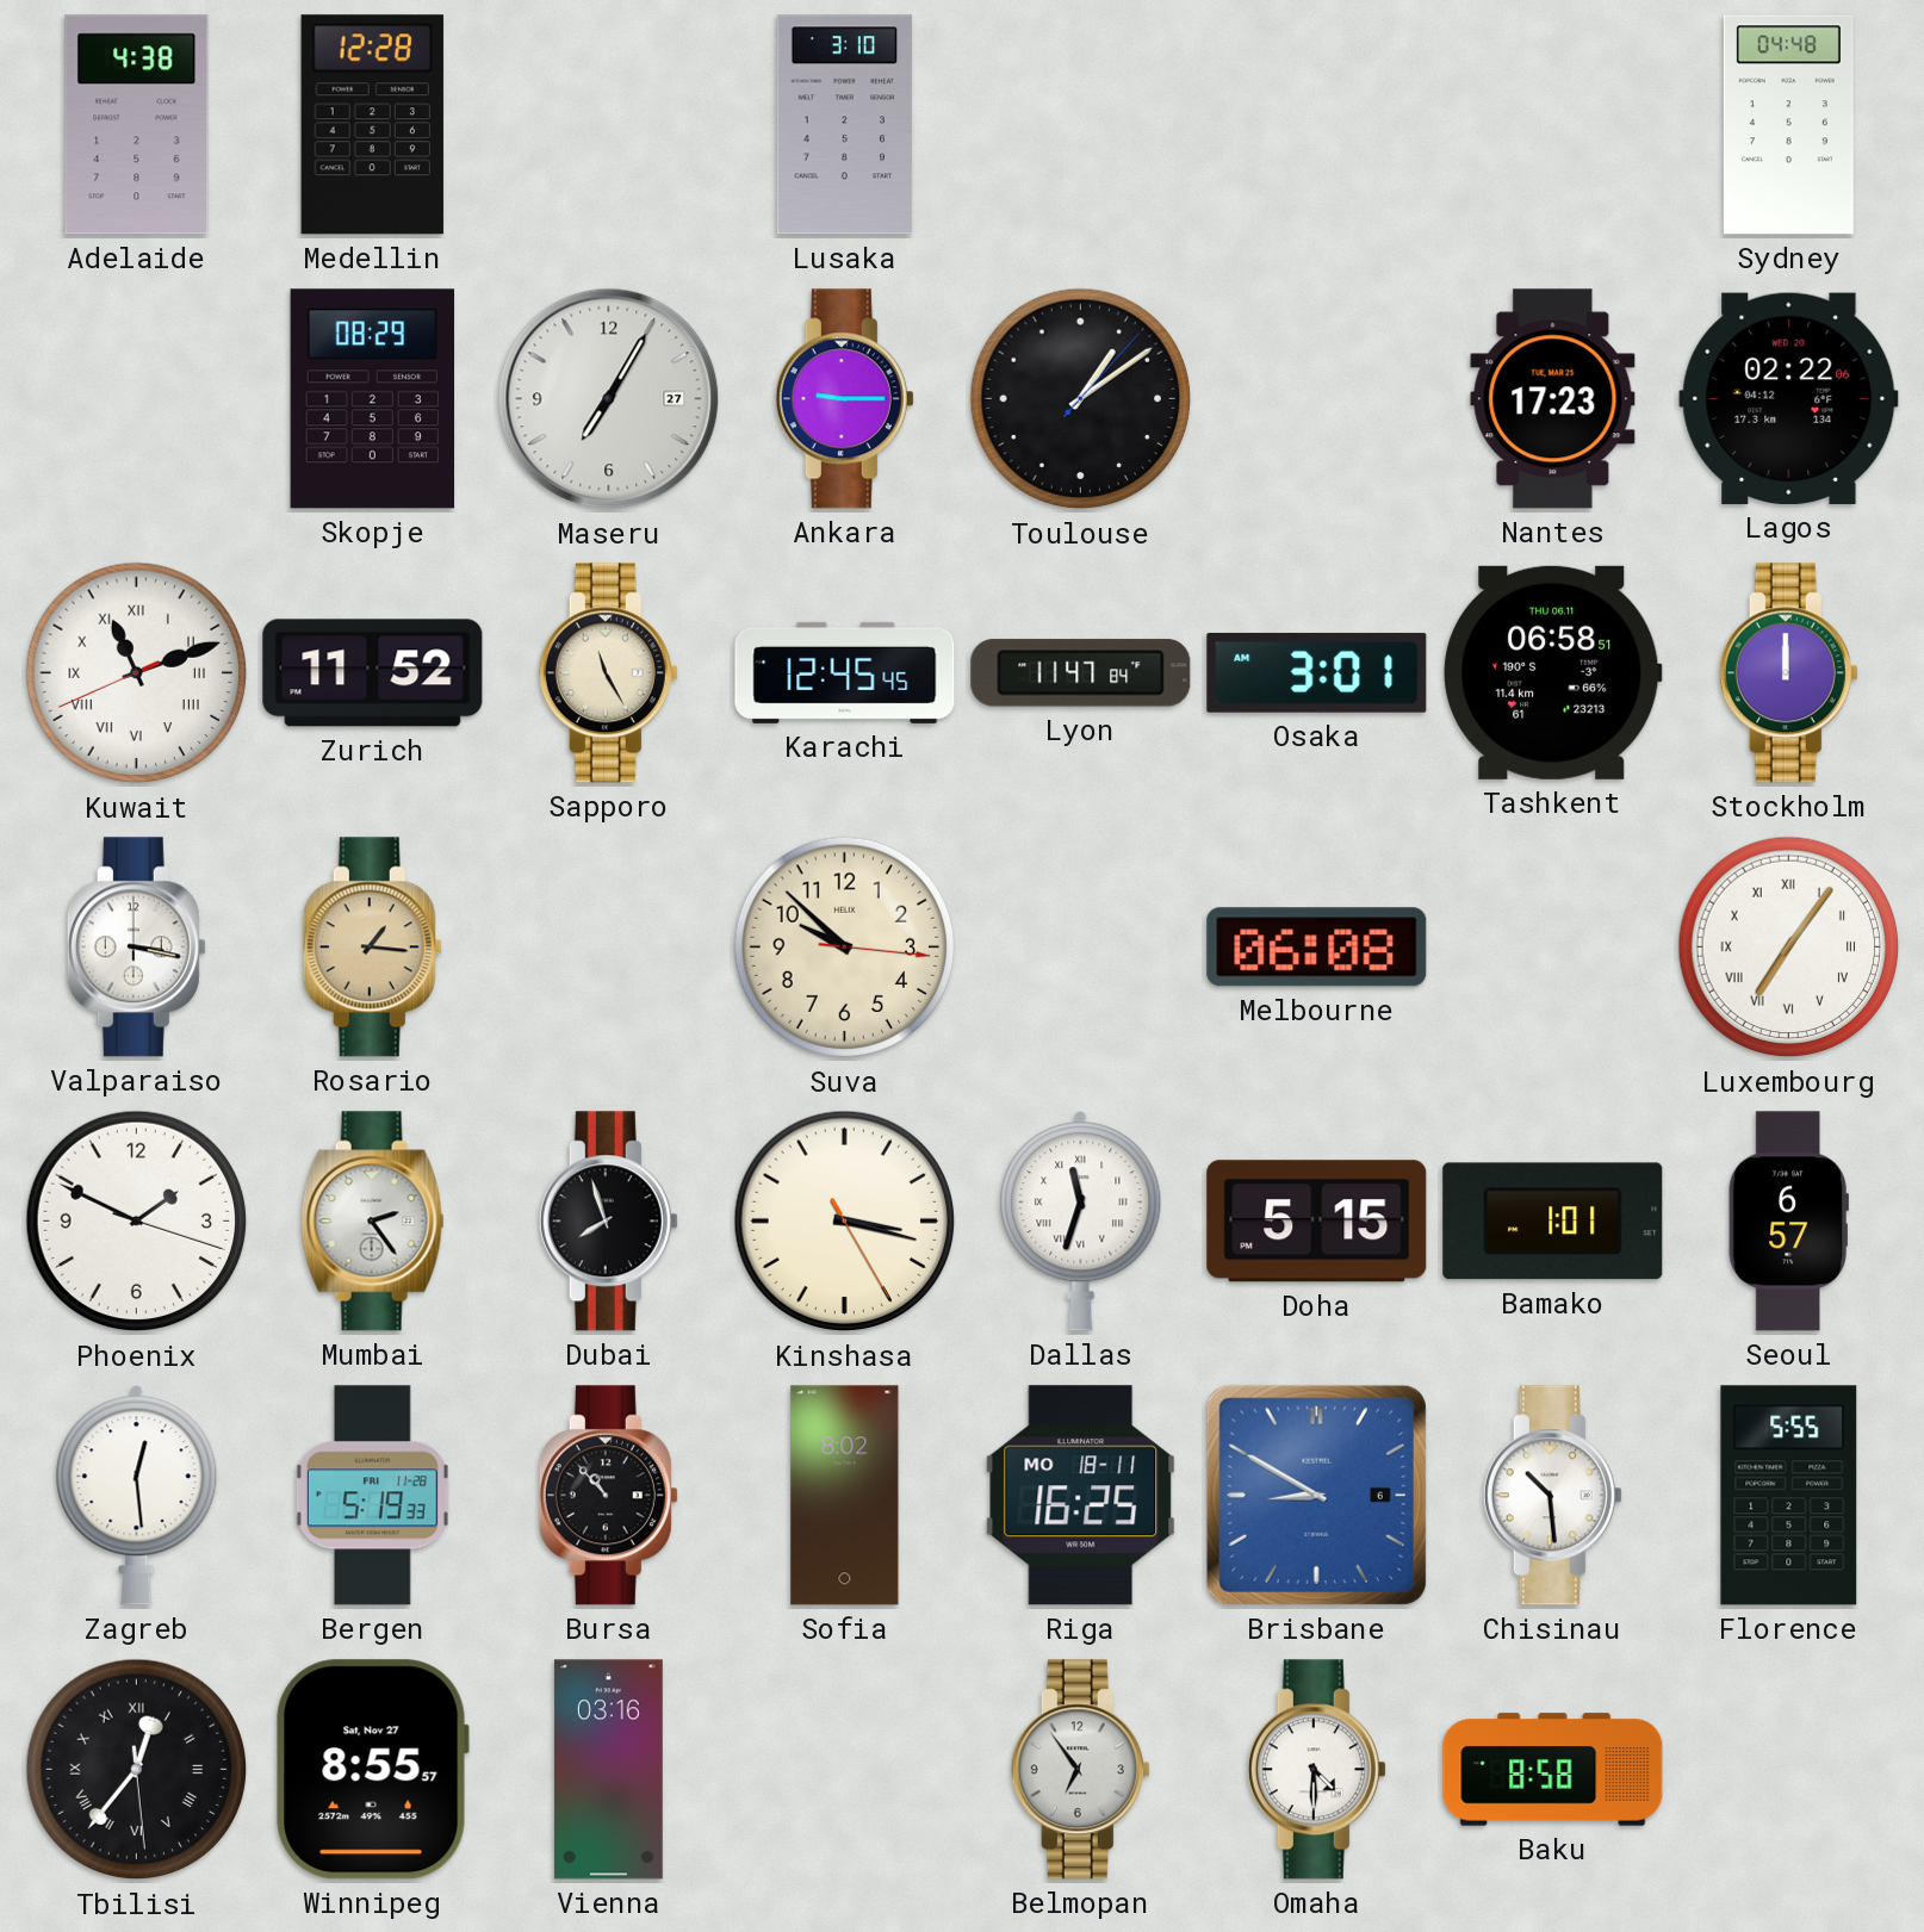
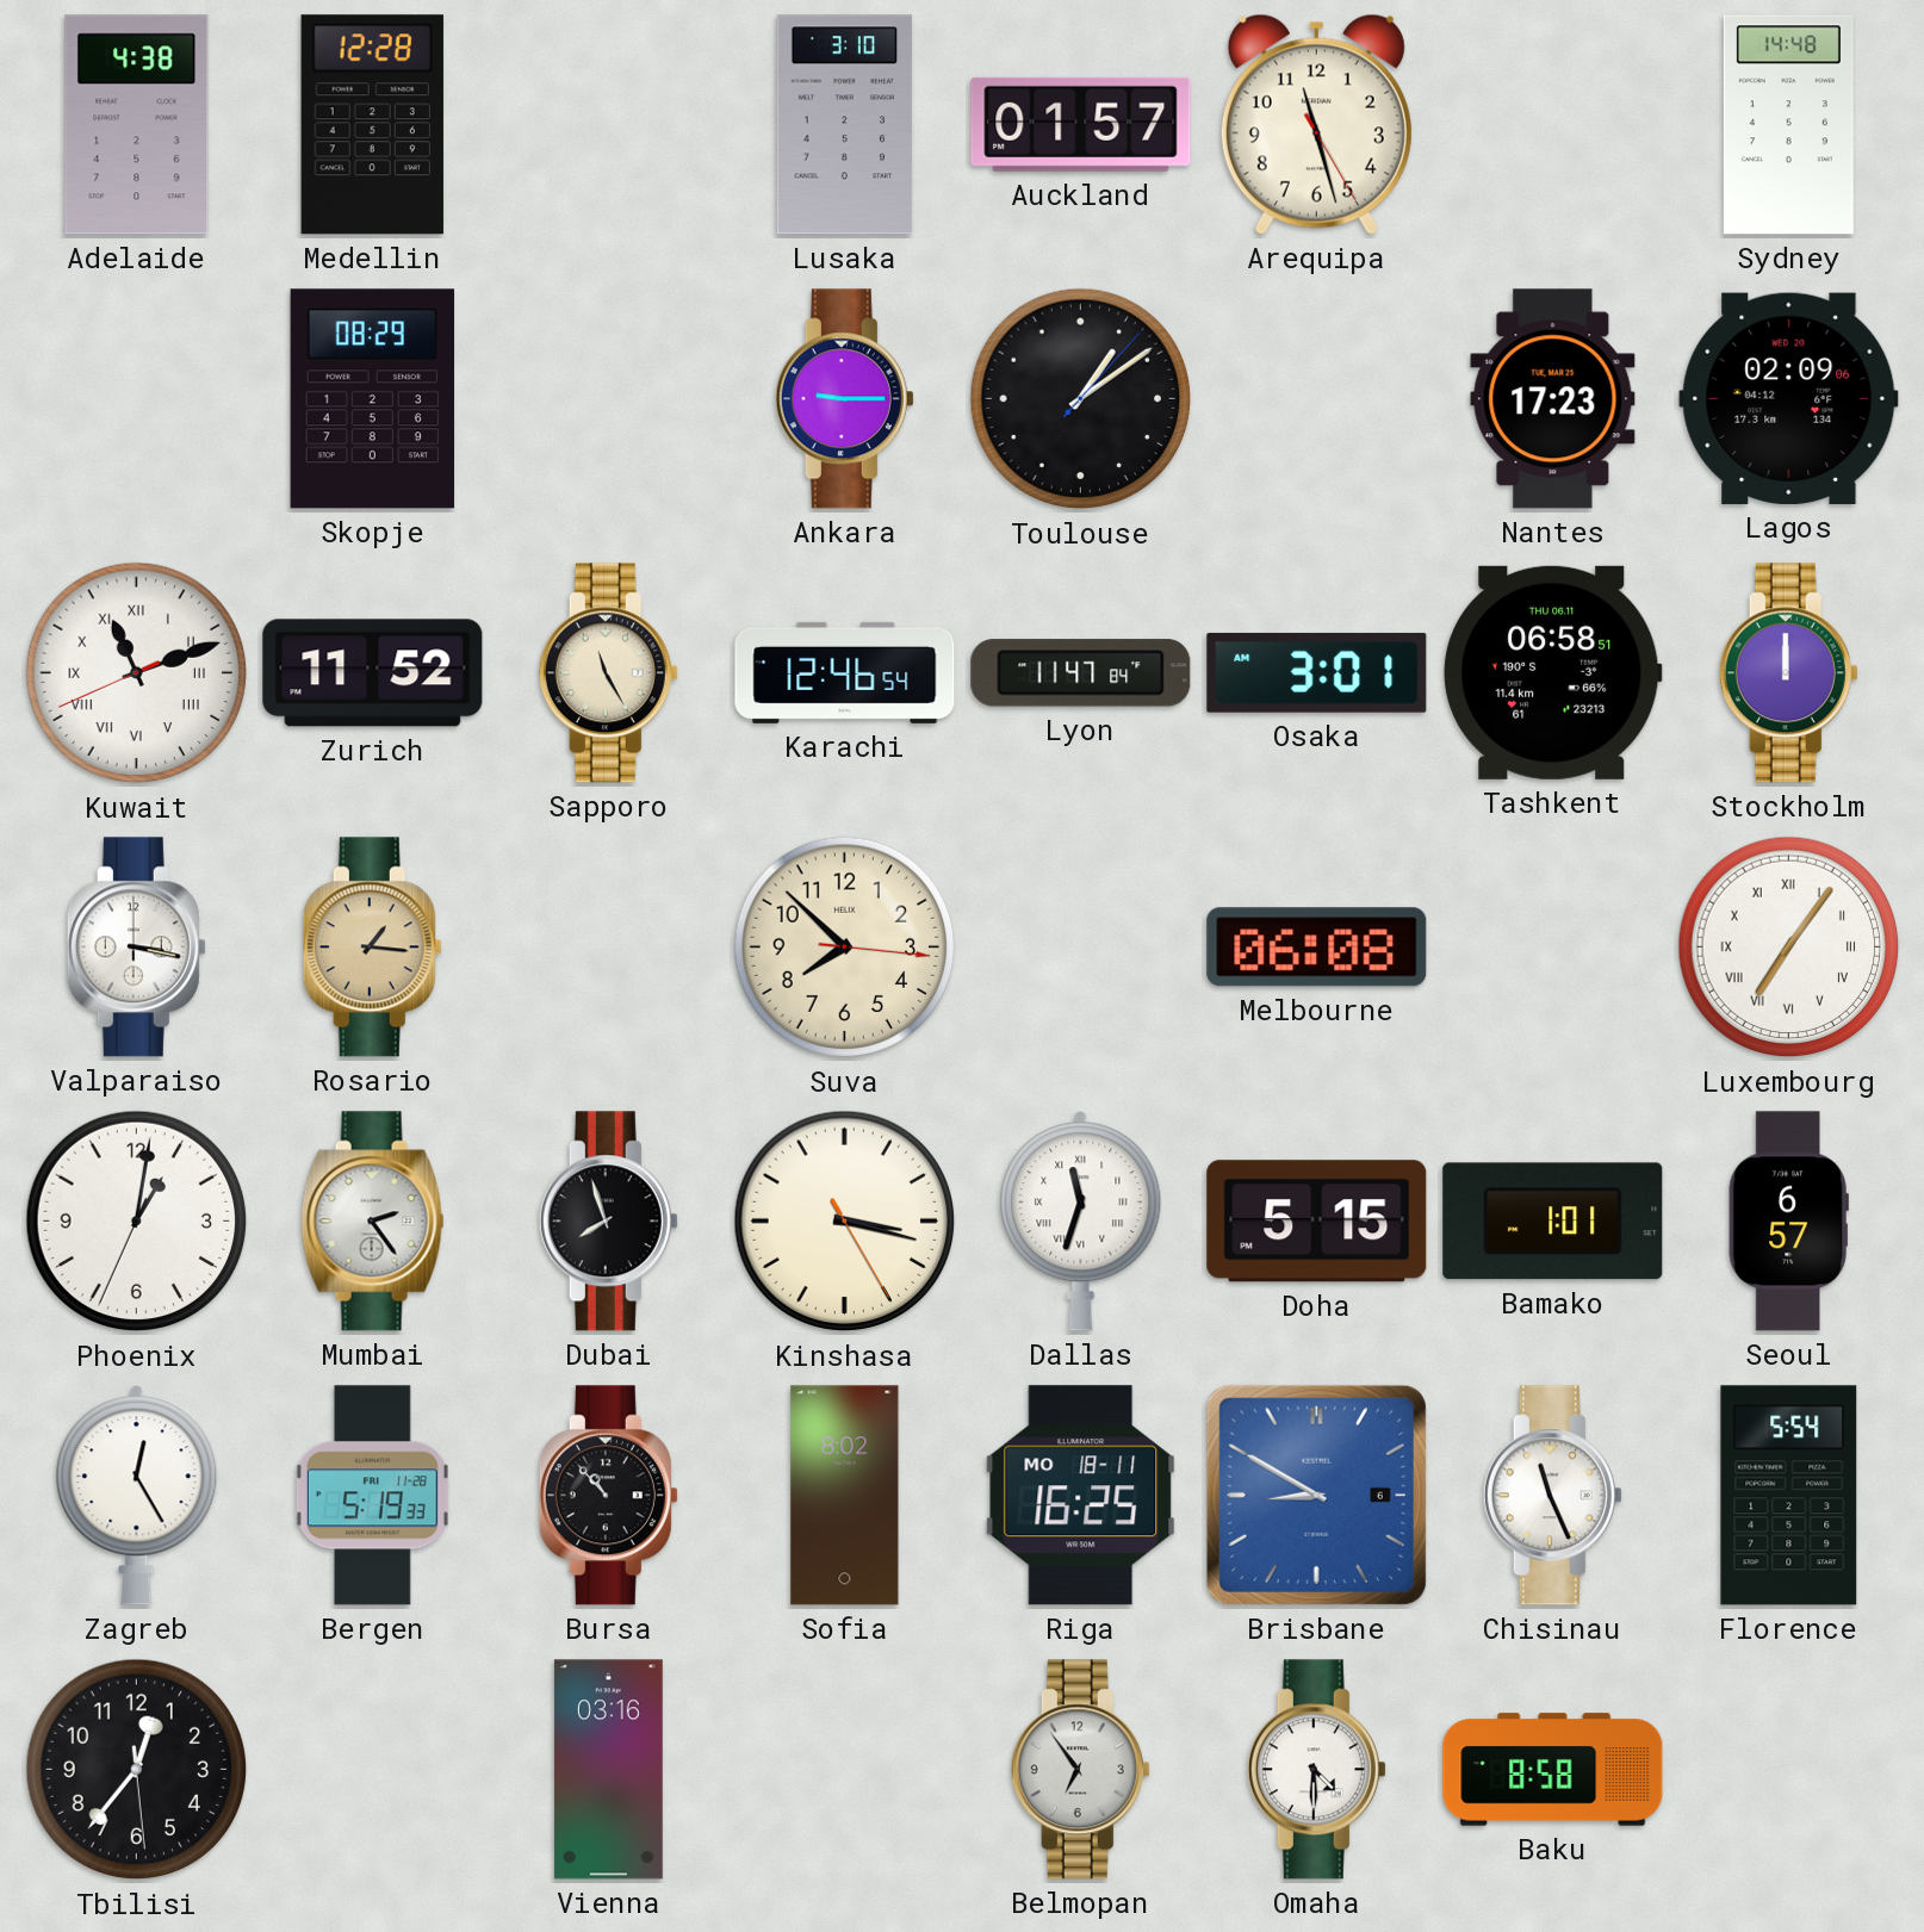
Auckland: none -> 01:57
Arequipa: none -> 11:27
Sydney: 04:48 -> 14:48
Maseru: 7:05 -> none
Lagos: 02:22 -> 02:09
Karachi: 12:45 -> 12:46
Suva: 9:52 -> 7:52
Phoenix: 1:49 -> 1:01
Zagreb: 12:29 -> 12:25
Chisinau: 10:29 -> 11:26
Florence: 5:55 -> 5:54
Tbilisi numerals: Roman -> Arabic
Winnipeg: 8:55 -> none
